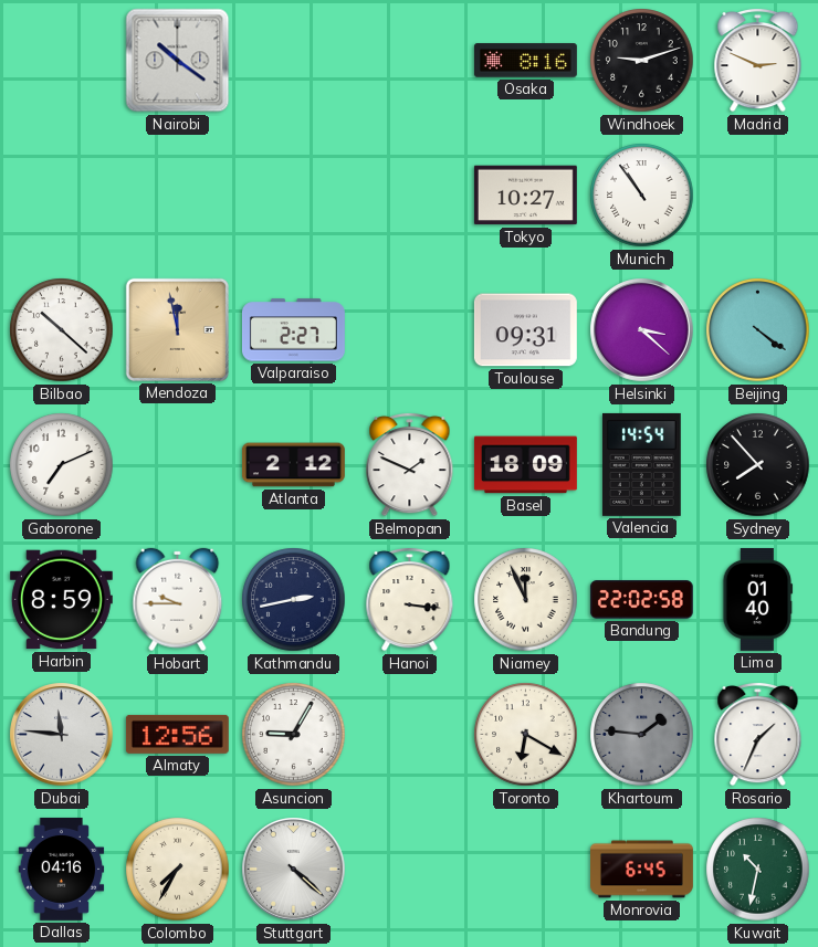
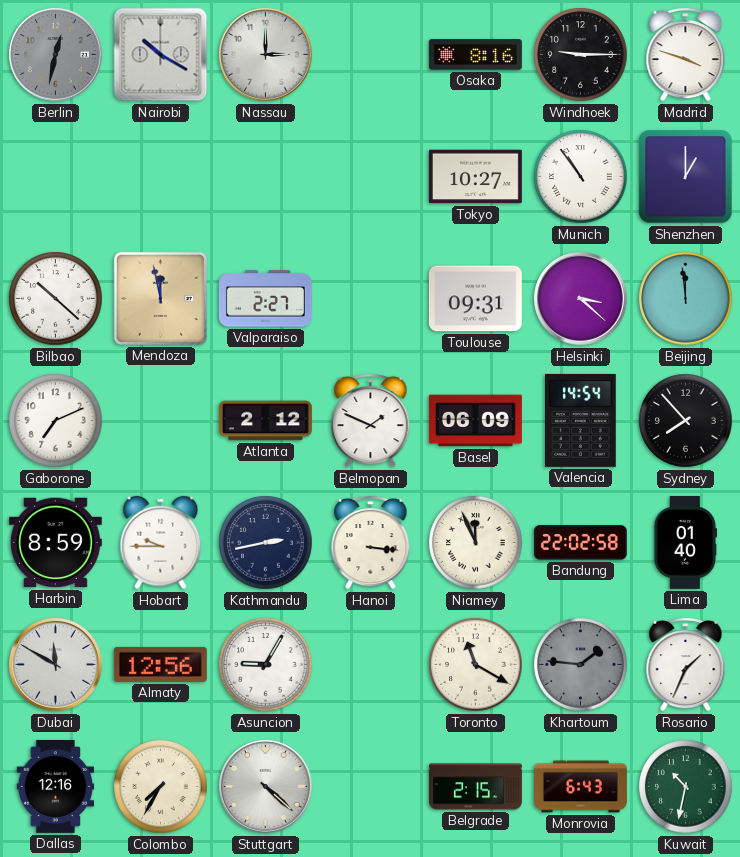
Berlin: none -> 12:32
Nairobi: 10:21 -> 10:20
Nassau: none -> 3:00
Windhoek: 9:12 -> 9:15
Madrid: 2:49 -> 3:48
Shenzhen: none -> 1:00
Beijing: 4:21 -> 11:59
Basel: 18:09 -> 06:09
Dubai: 11:46 -> 11:50
Toronto: 6:20 -> 11:20
Dallas: 04:16 -> 12:16
Belgrade: none -> 2:15
Monrovia: 6:45 -> 6:43
